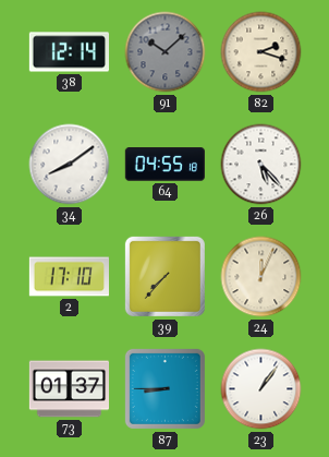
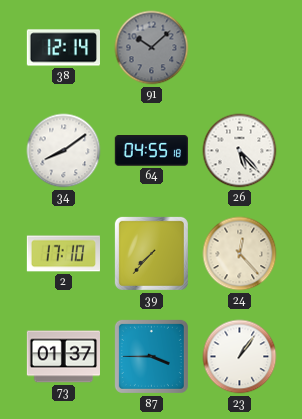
82: 2:18 -> none
24: 12:04 -> 12:23
87: 8:45 -> 3:45
